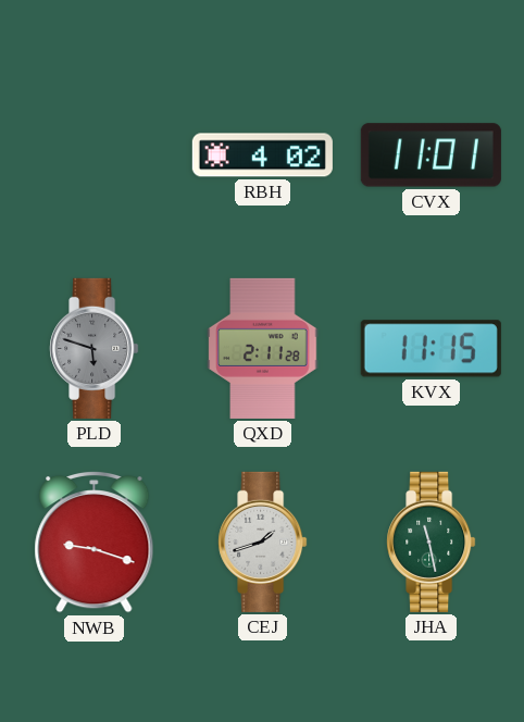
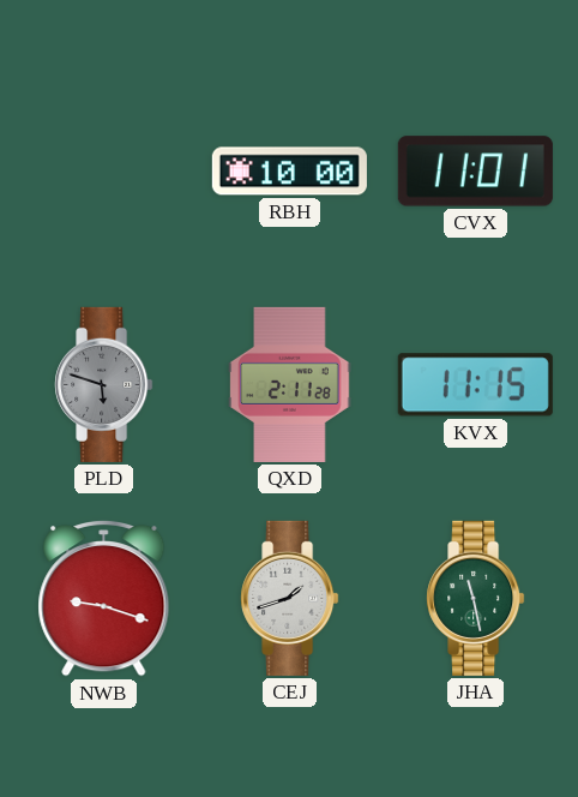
RBH: 4:02 -> 10:00
